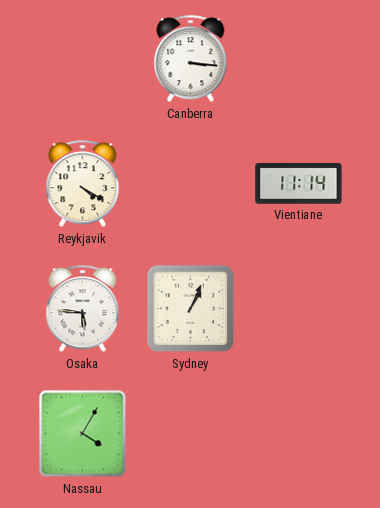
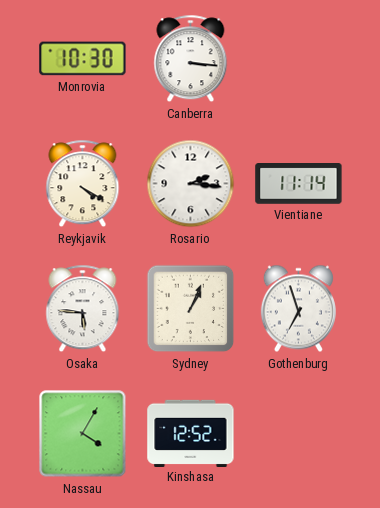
Monrovia: none -> 10:30
Rosario: none -> 2:16
Gothenburg: none -> 6:57
Kinshasa: none -> 12:52
